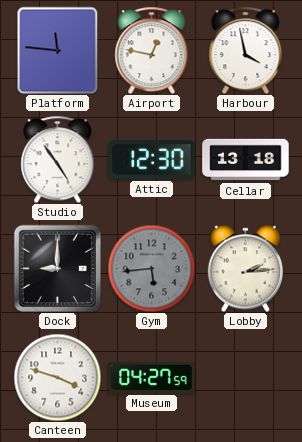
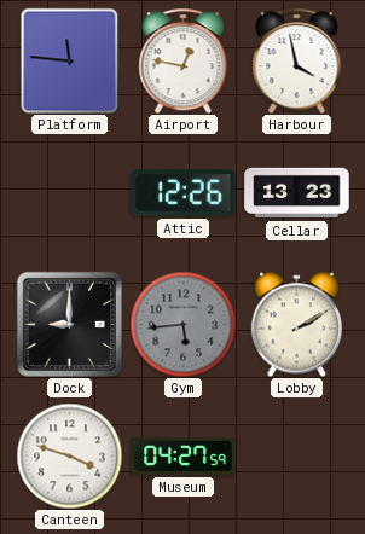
Studio: 4:54 -> none
Attic: 12:30 -> 12:26
Cellar: 13:18 -> 13:23
Lobby: 2:14 -> 2:10
